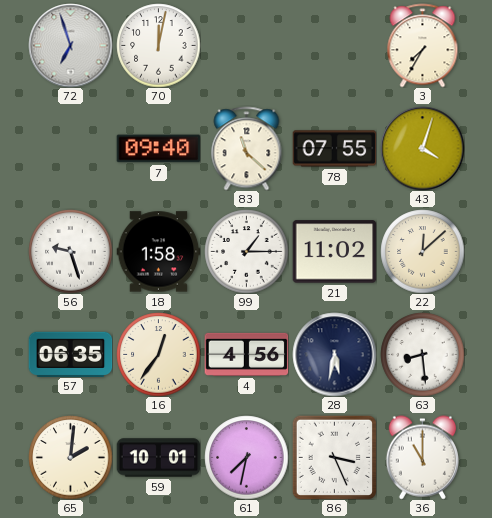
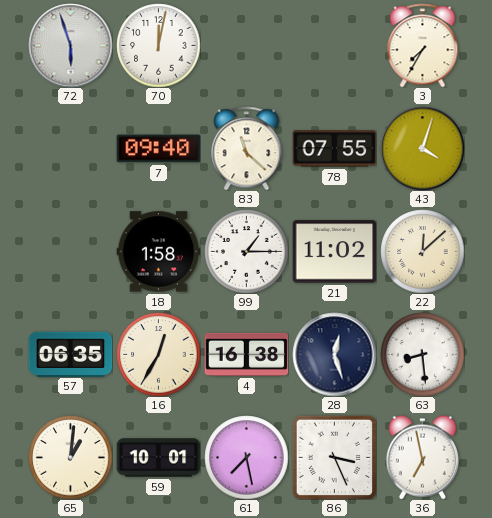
72: 6:57 -> 5:57
56: 9:27 -> none
16: 12:36 -> 12:35
4: 4:56 -> 16:38
28: 5:32 -> 12:27
65: 2:01 -> 1:01
61: 7:32 -> 7:28
36: 11:00 -> 6:58
